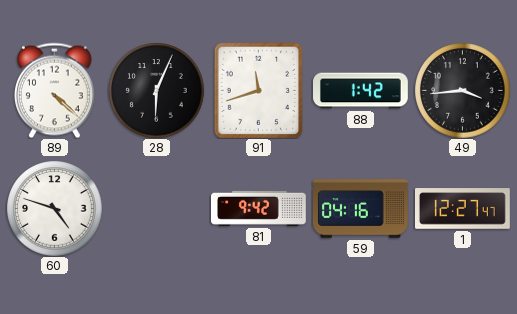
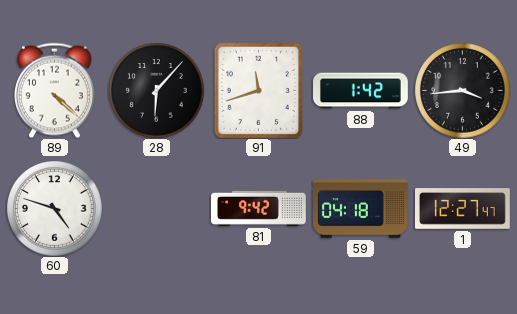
28: 6:04 -> 6:07
59: 04:16 -> 04:18
